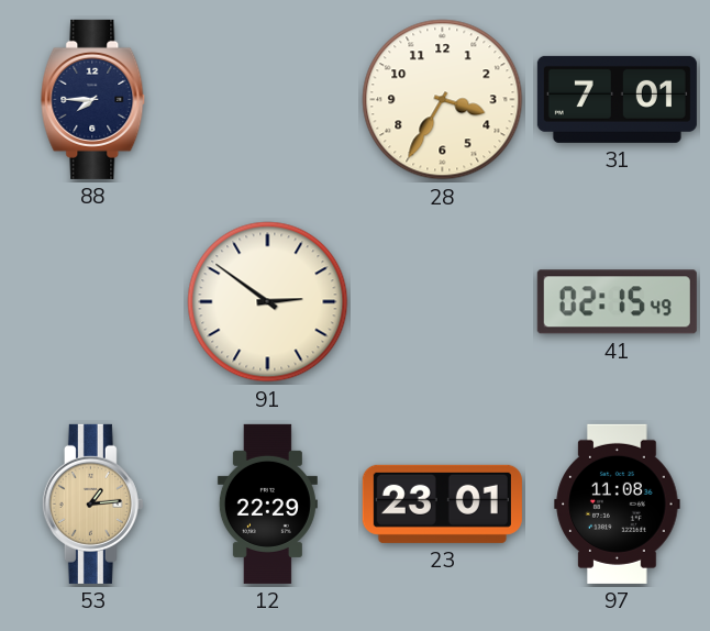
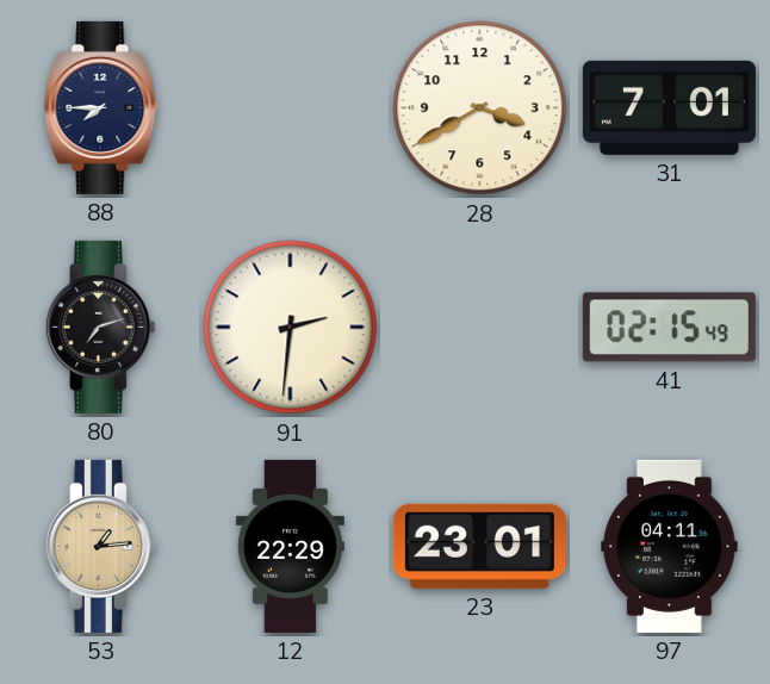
28: 3:35 -> 3:40
80: none -> 7:12
91: 2:51 -> 2:31
97: 11:08 -> 04:11
